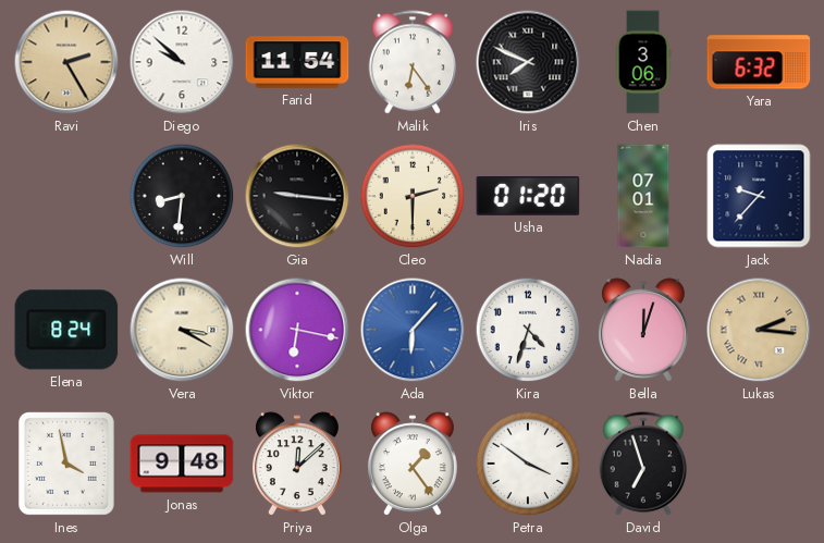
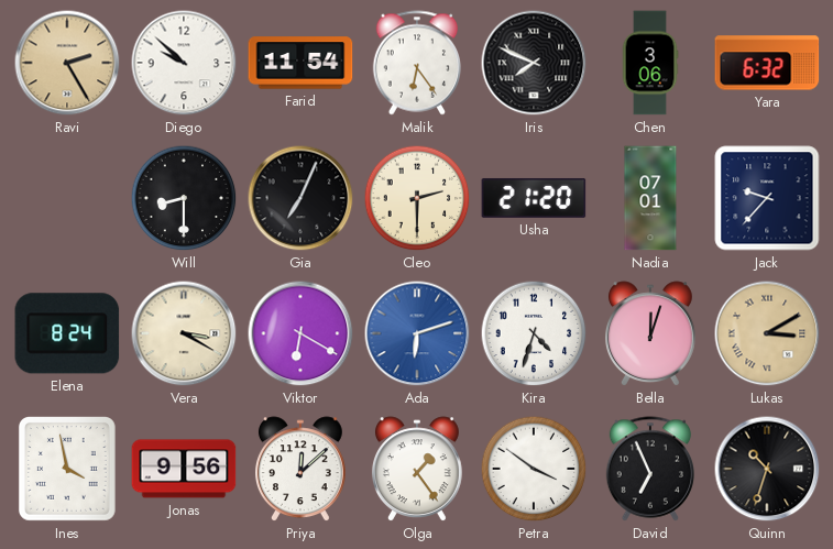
Will: 8:31 -> 8:30
Gia: 9:16 -> 7:04
Usha: 01:20 -> 21:20
Viktor: 6:17 -> 6:20
Ada: 6:07 -> 6:12
Lukas: 2:16 -> 3:10
Jonas: 9:48 -> 9:56
David: 6:57 -> 6:56
Quinn: none -> 10:33
